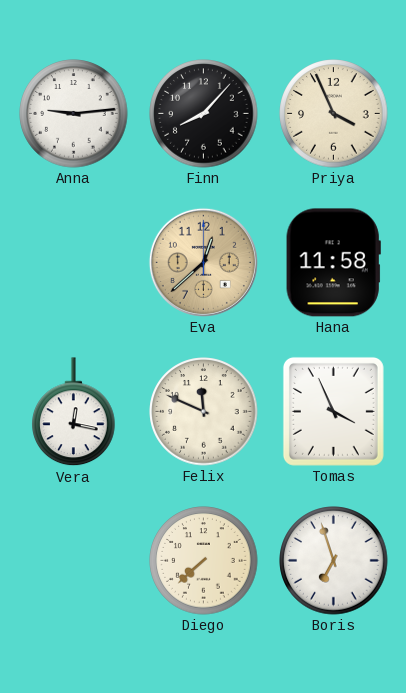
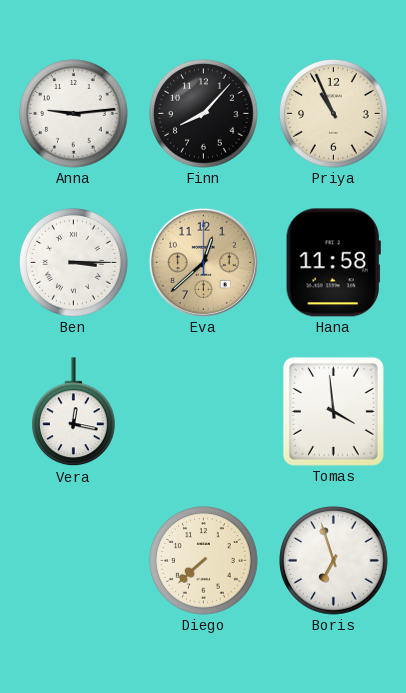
Priya: 3:56 -> 10:56
Ben: none -> 3:15
Felix: 11:49 -> none
Tomas: 3:56 -> 3:59
